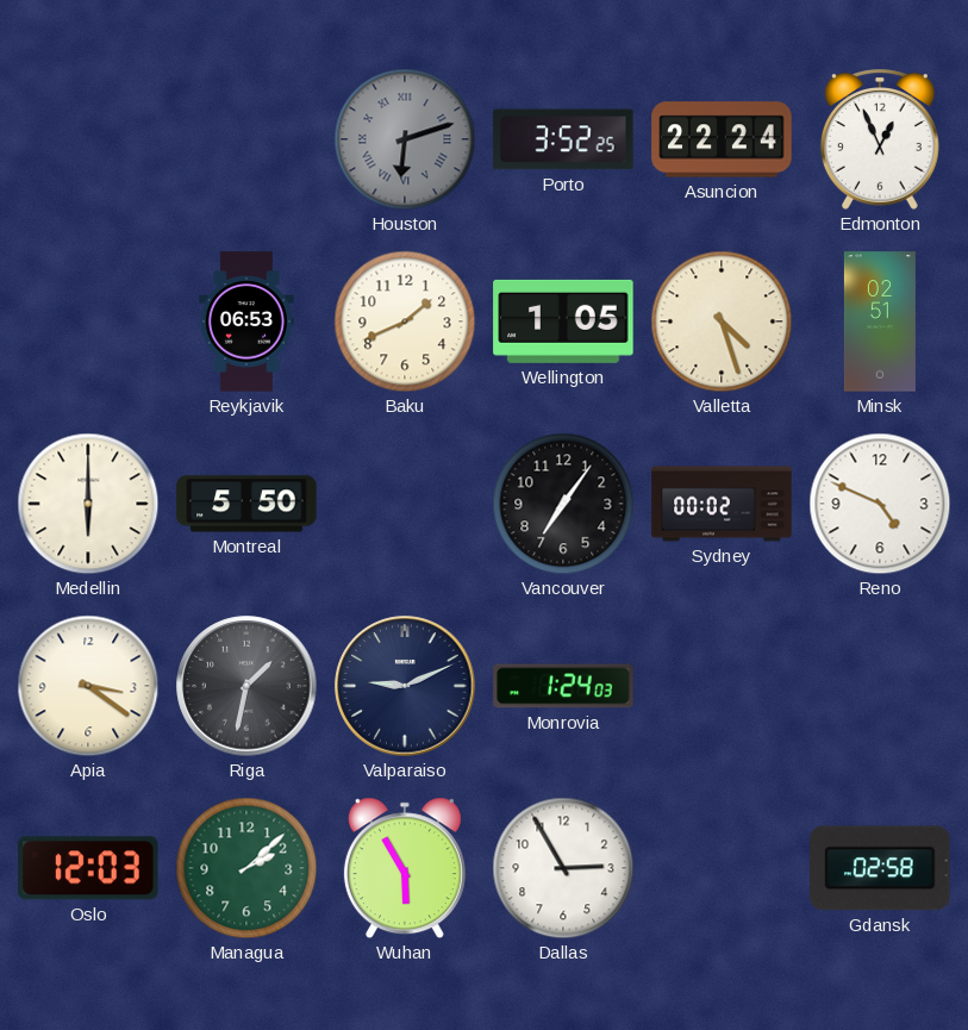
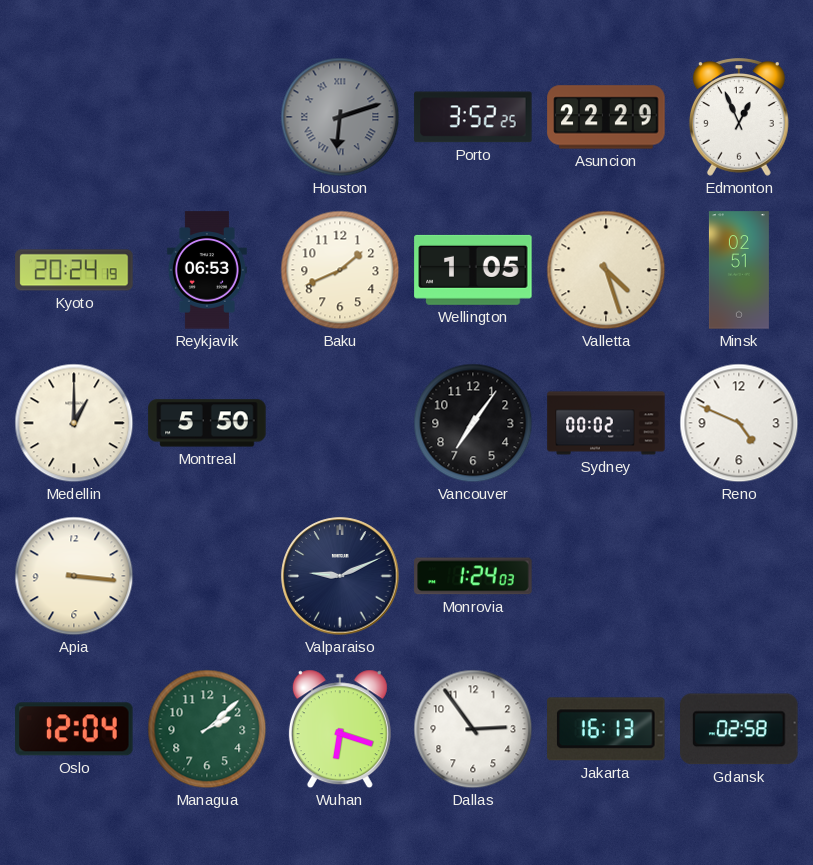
Asuncion: 22:24 -> 22:29
Kyoto: none -> 20:24
Medellin: 6:00 -> 1:00
Apia: 3:21 -> 3:16
Riga: 1:32 -> none
Oslo: 12:03 -> 12:04
Wuhan: 5:55 -> 6:18
Dallas: 2:55 -> 2:54
Jakarta: none -> 16:13
